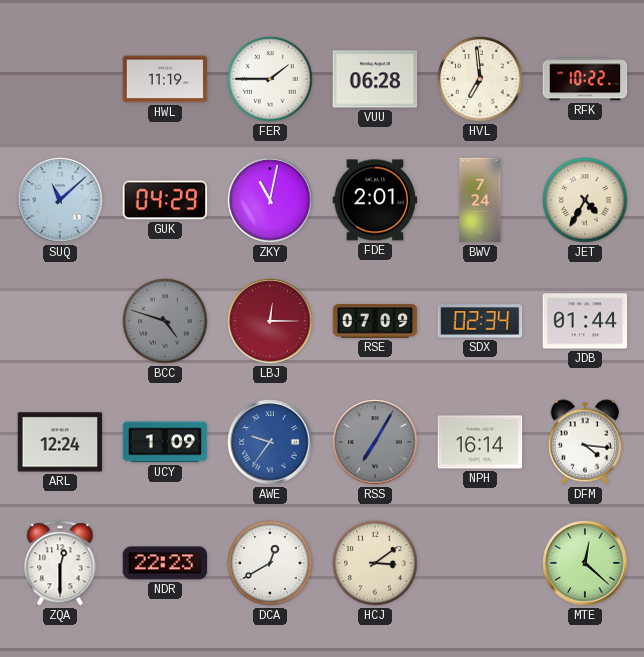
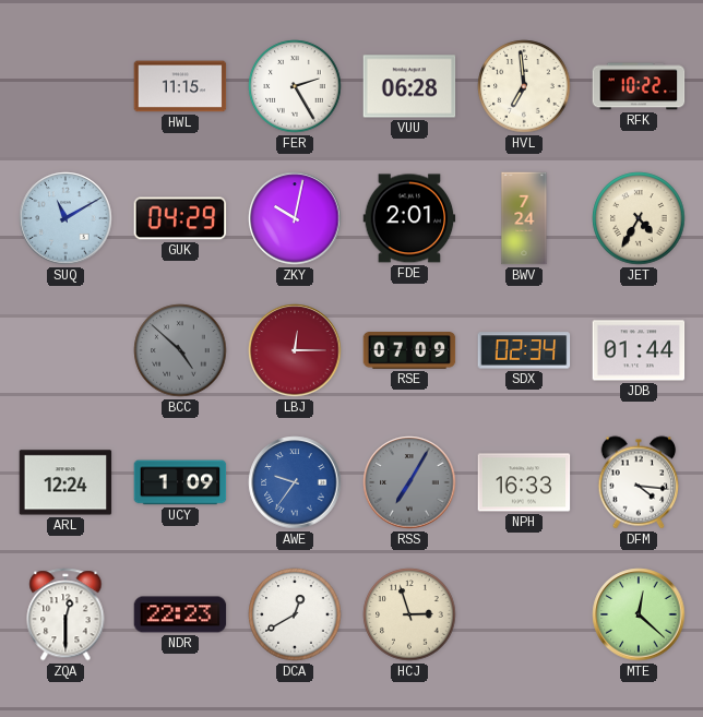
HWL: 11:19 -> 11:15
FER: 1:45 -> 2:25
SUQ: 11:08 -> 11:10
ZKY: 11:02 -> 10:02
BCC: 4:48 -> 4:52
NPH: 16:14 -> 16:33
HCJ: 3:09 -> 2:57
